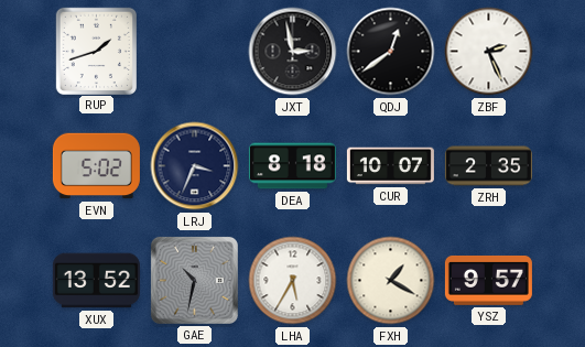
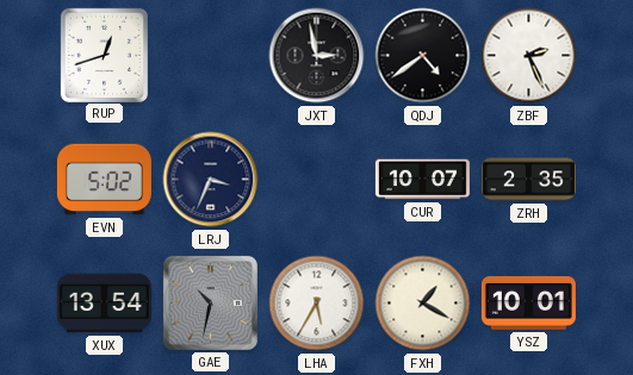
RUP: 1:42 -> 12:42
QDJ: 12:39 -> 4:39
DEA: 8:18 -> none
XUX: 13:52 -> 13:54
YSZ: 9:57 -> 10:01
